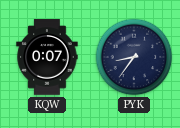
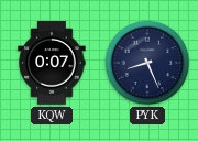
PYK: 8:36 -> 8:26
